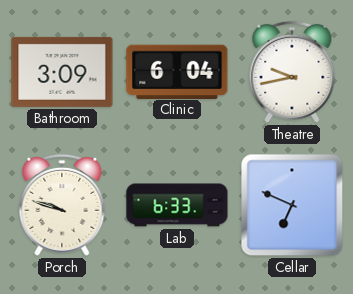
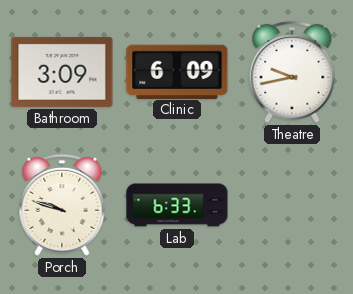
Clinic: 6:04 -> 6:09
Cellar: 6:49 -> none
